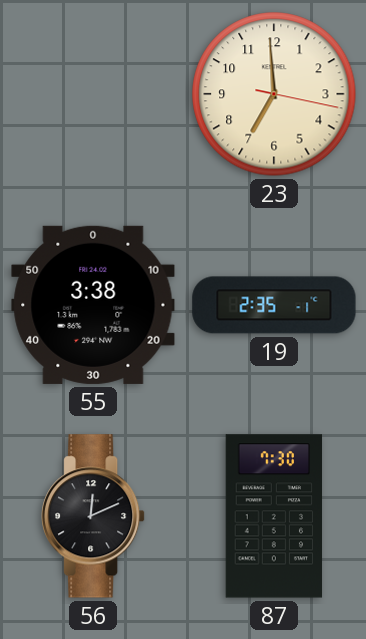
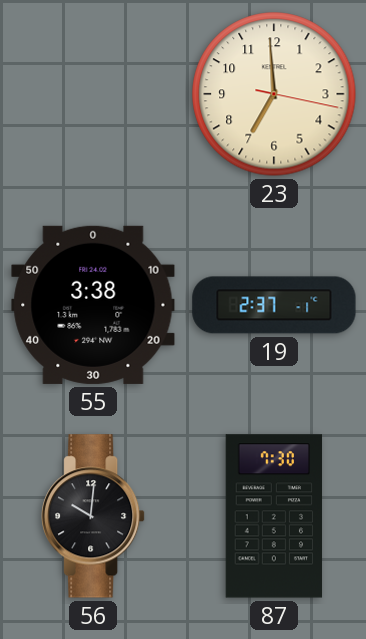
19: 2:35 -> 2:37
56: 12:11 -> 10:01
